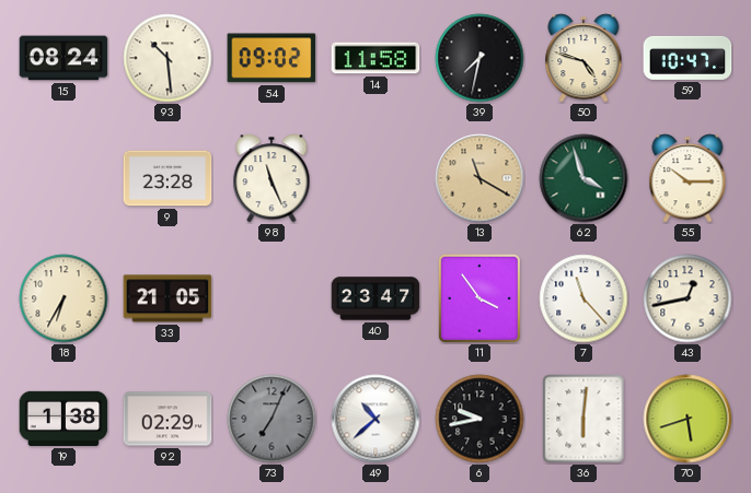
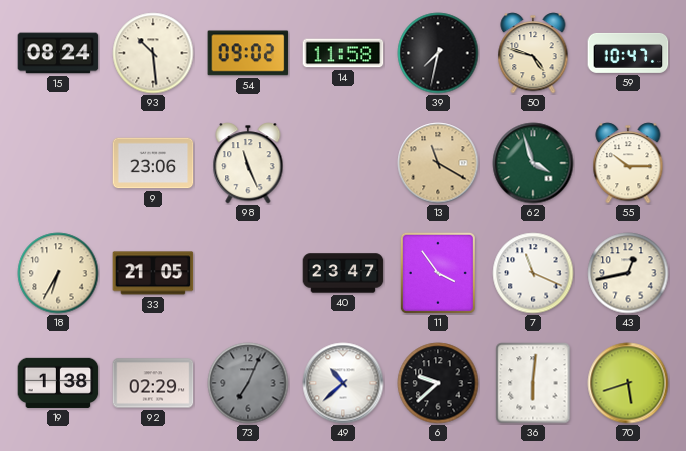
9: 23:28 -> 23:06
7: 11:23 -> 11:19
6: 9:43 -> 9:38
